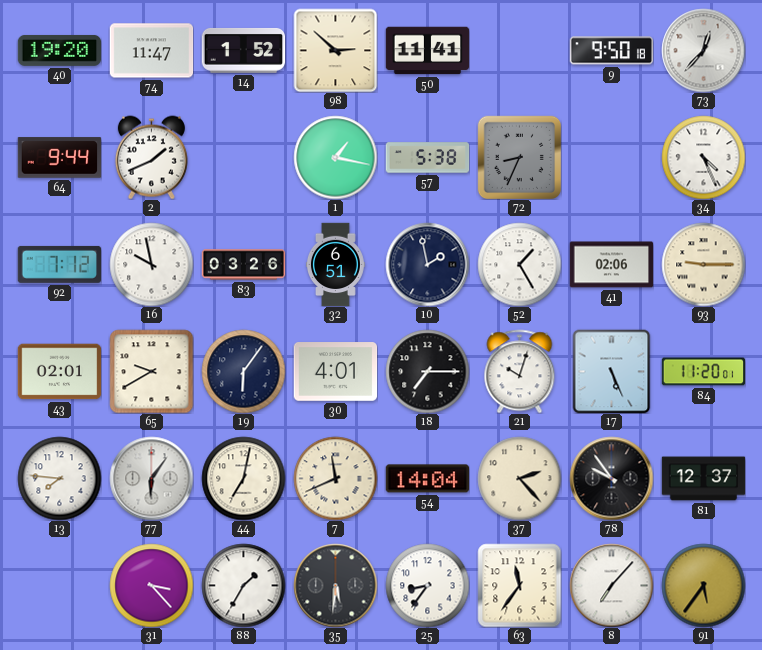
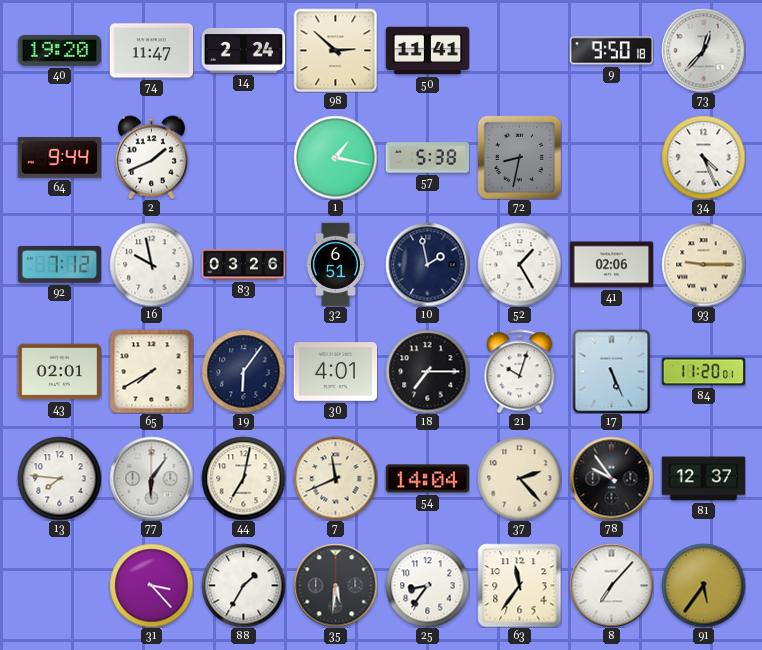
14: 1:52 -> 2:24
72: 8:34 -> 8:32
65: 9:40 -> 7:40
